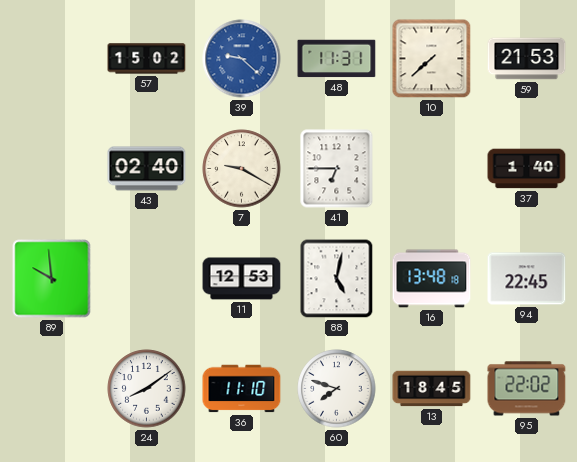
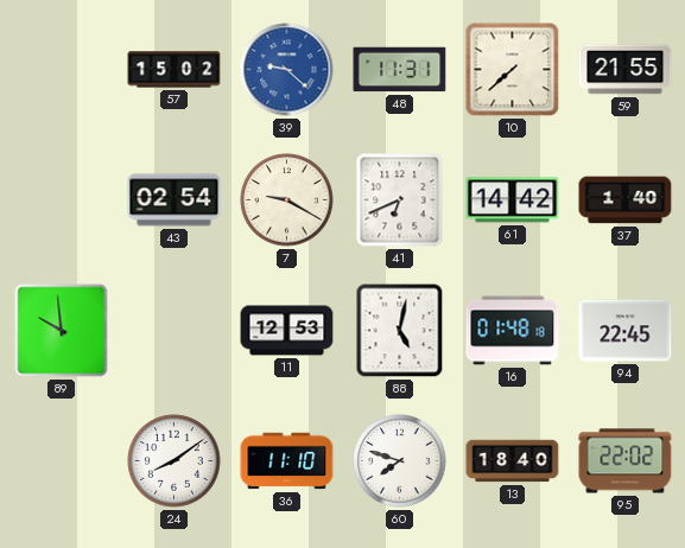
59: 21:53 -> 21:55
43: 02:40 -> 02:54
41: 6:45 -> 6:41
61: none -> 14:42
16: 13:48 -> 01:48
13: 18:45 -> 18:40
